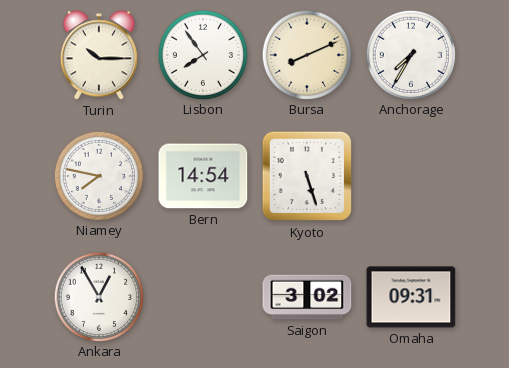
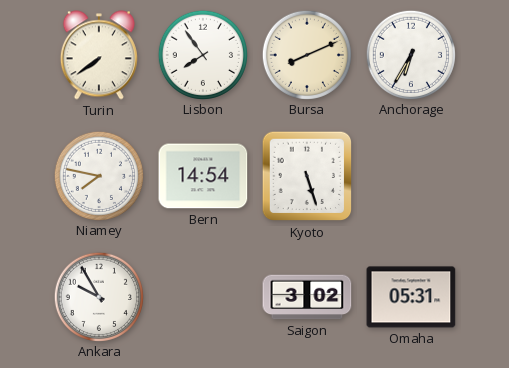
Turin: 10:15 -> 7:39
Anchorage: 7:35 -> 6:35
Ankara: 12:55 -> 9:55
Omaha: 09:31 -> 05:31
